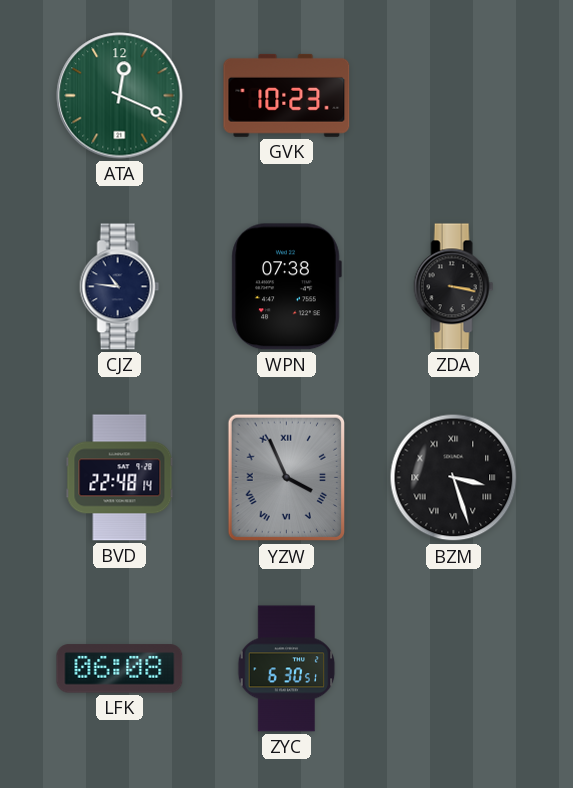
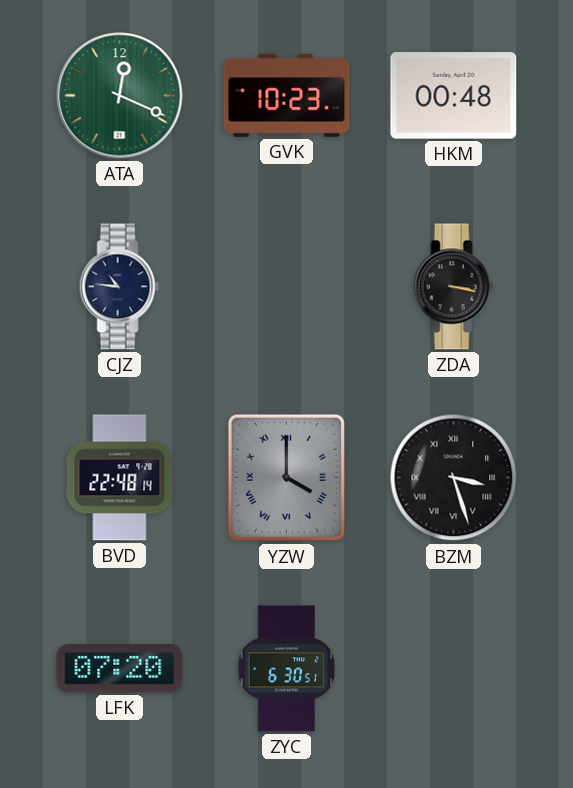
HKM: none -> 00:48
WPN: 07:38 -> none
YZW: 3:56 -> 4:00
LFK: 06:08 -> 07:20
